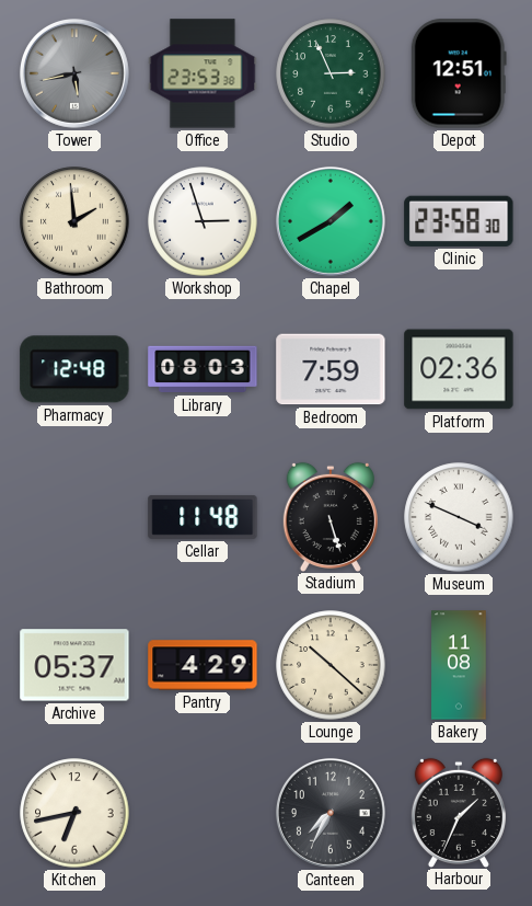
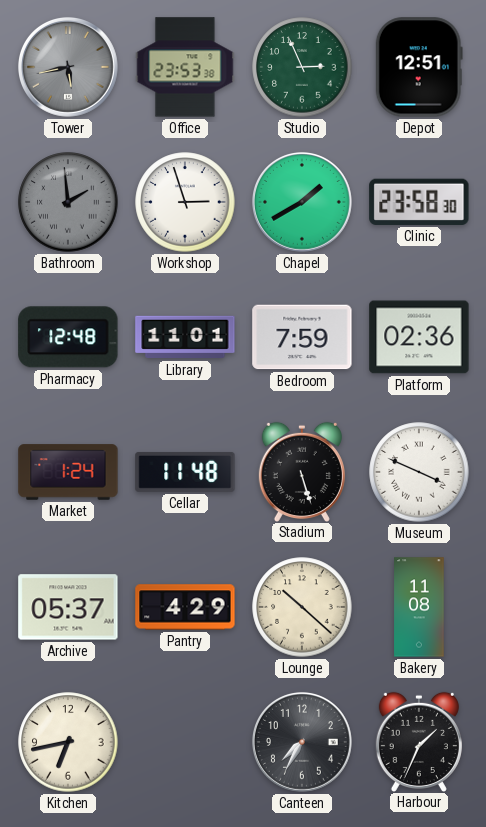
Bathroom dial: cream -> grey
Library: 08:03 -> 11:01
Market: none -> 1:24
